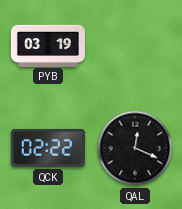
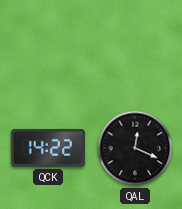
PYB: 03:19 -> none
QCK: 02:22 -> 14:22
